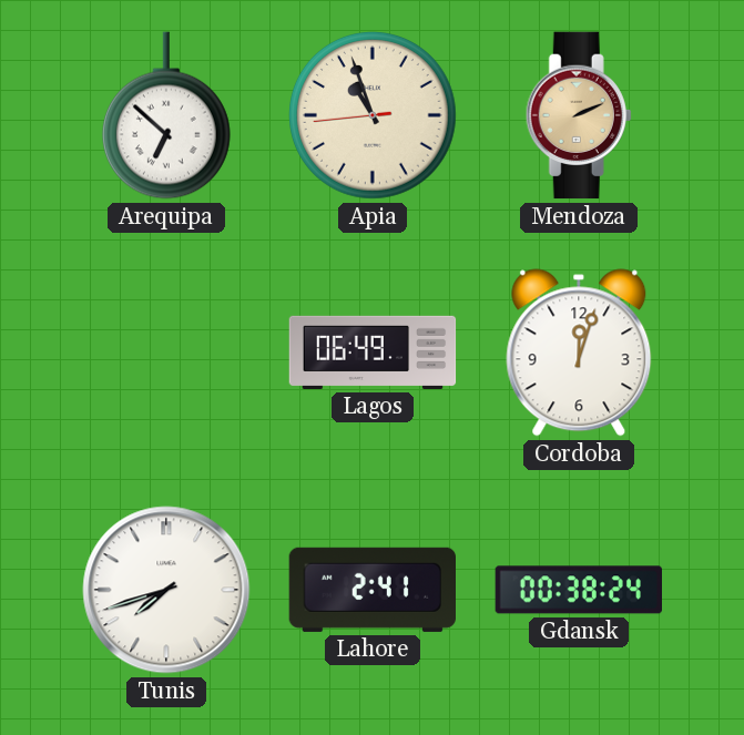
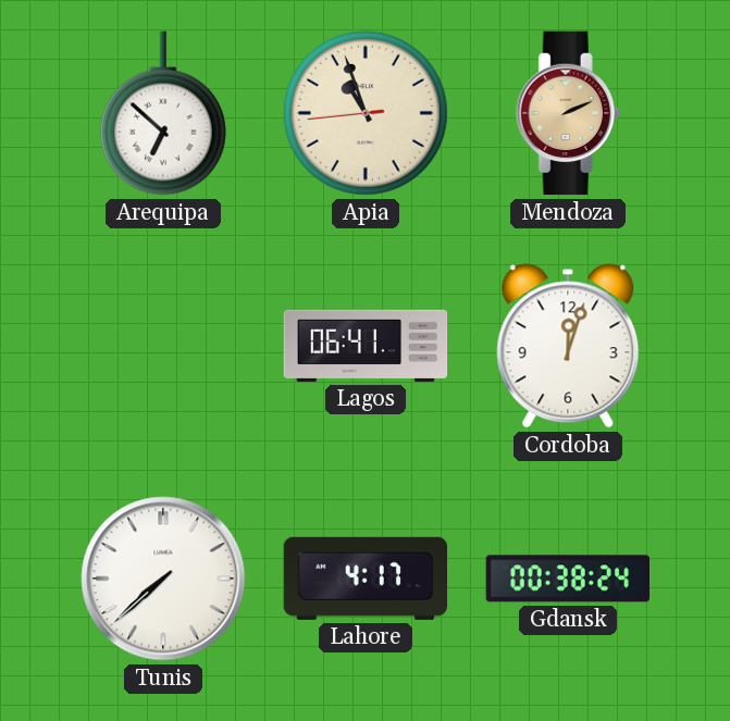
Lagos: 06:49 -> 06:41
Tunis: 7:42 -> 7:38
Lahore: 2:41 -> 4:17
